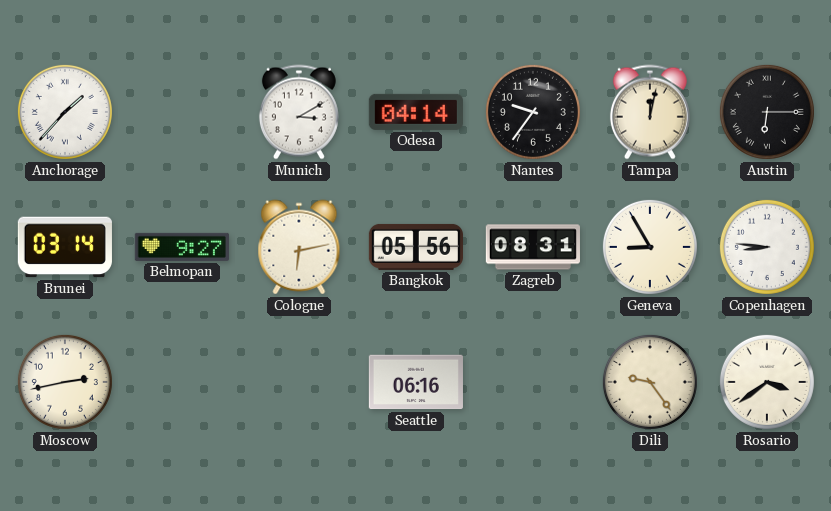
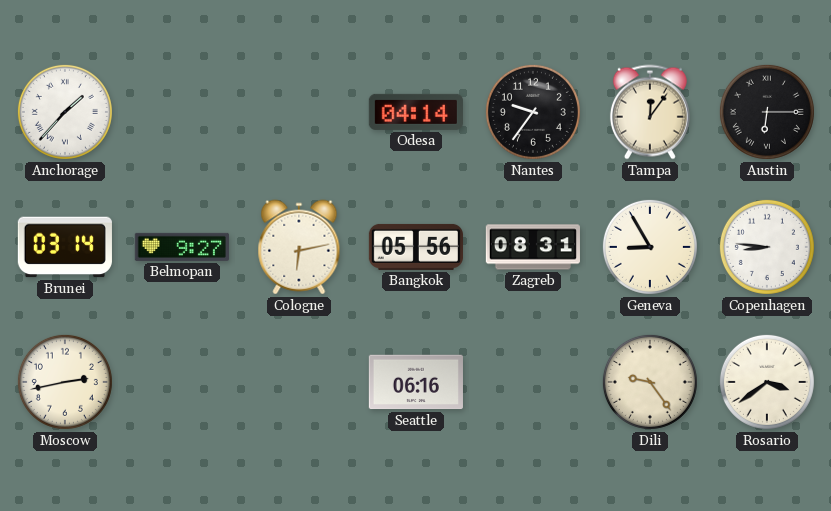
Munich: 3:10 -> none
Tampa: 12:02 -> 12:06
